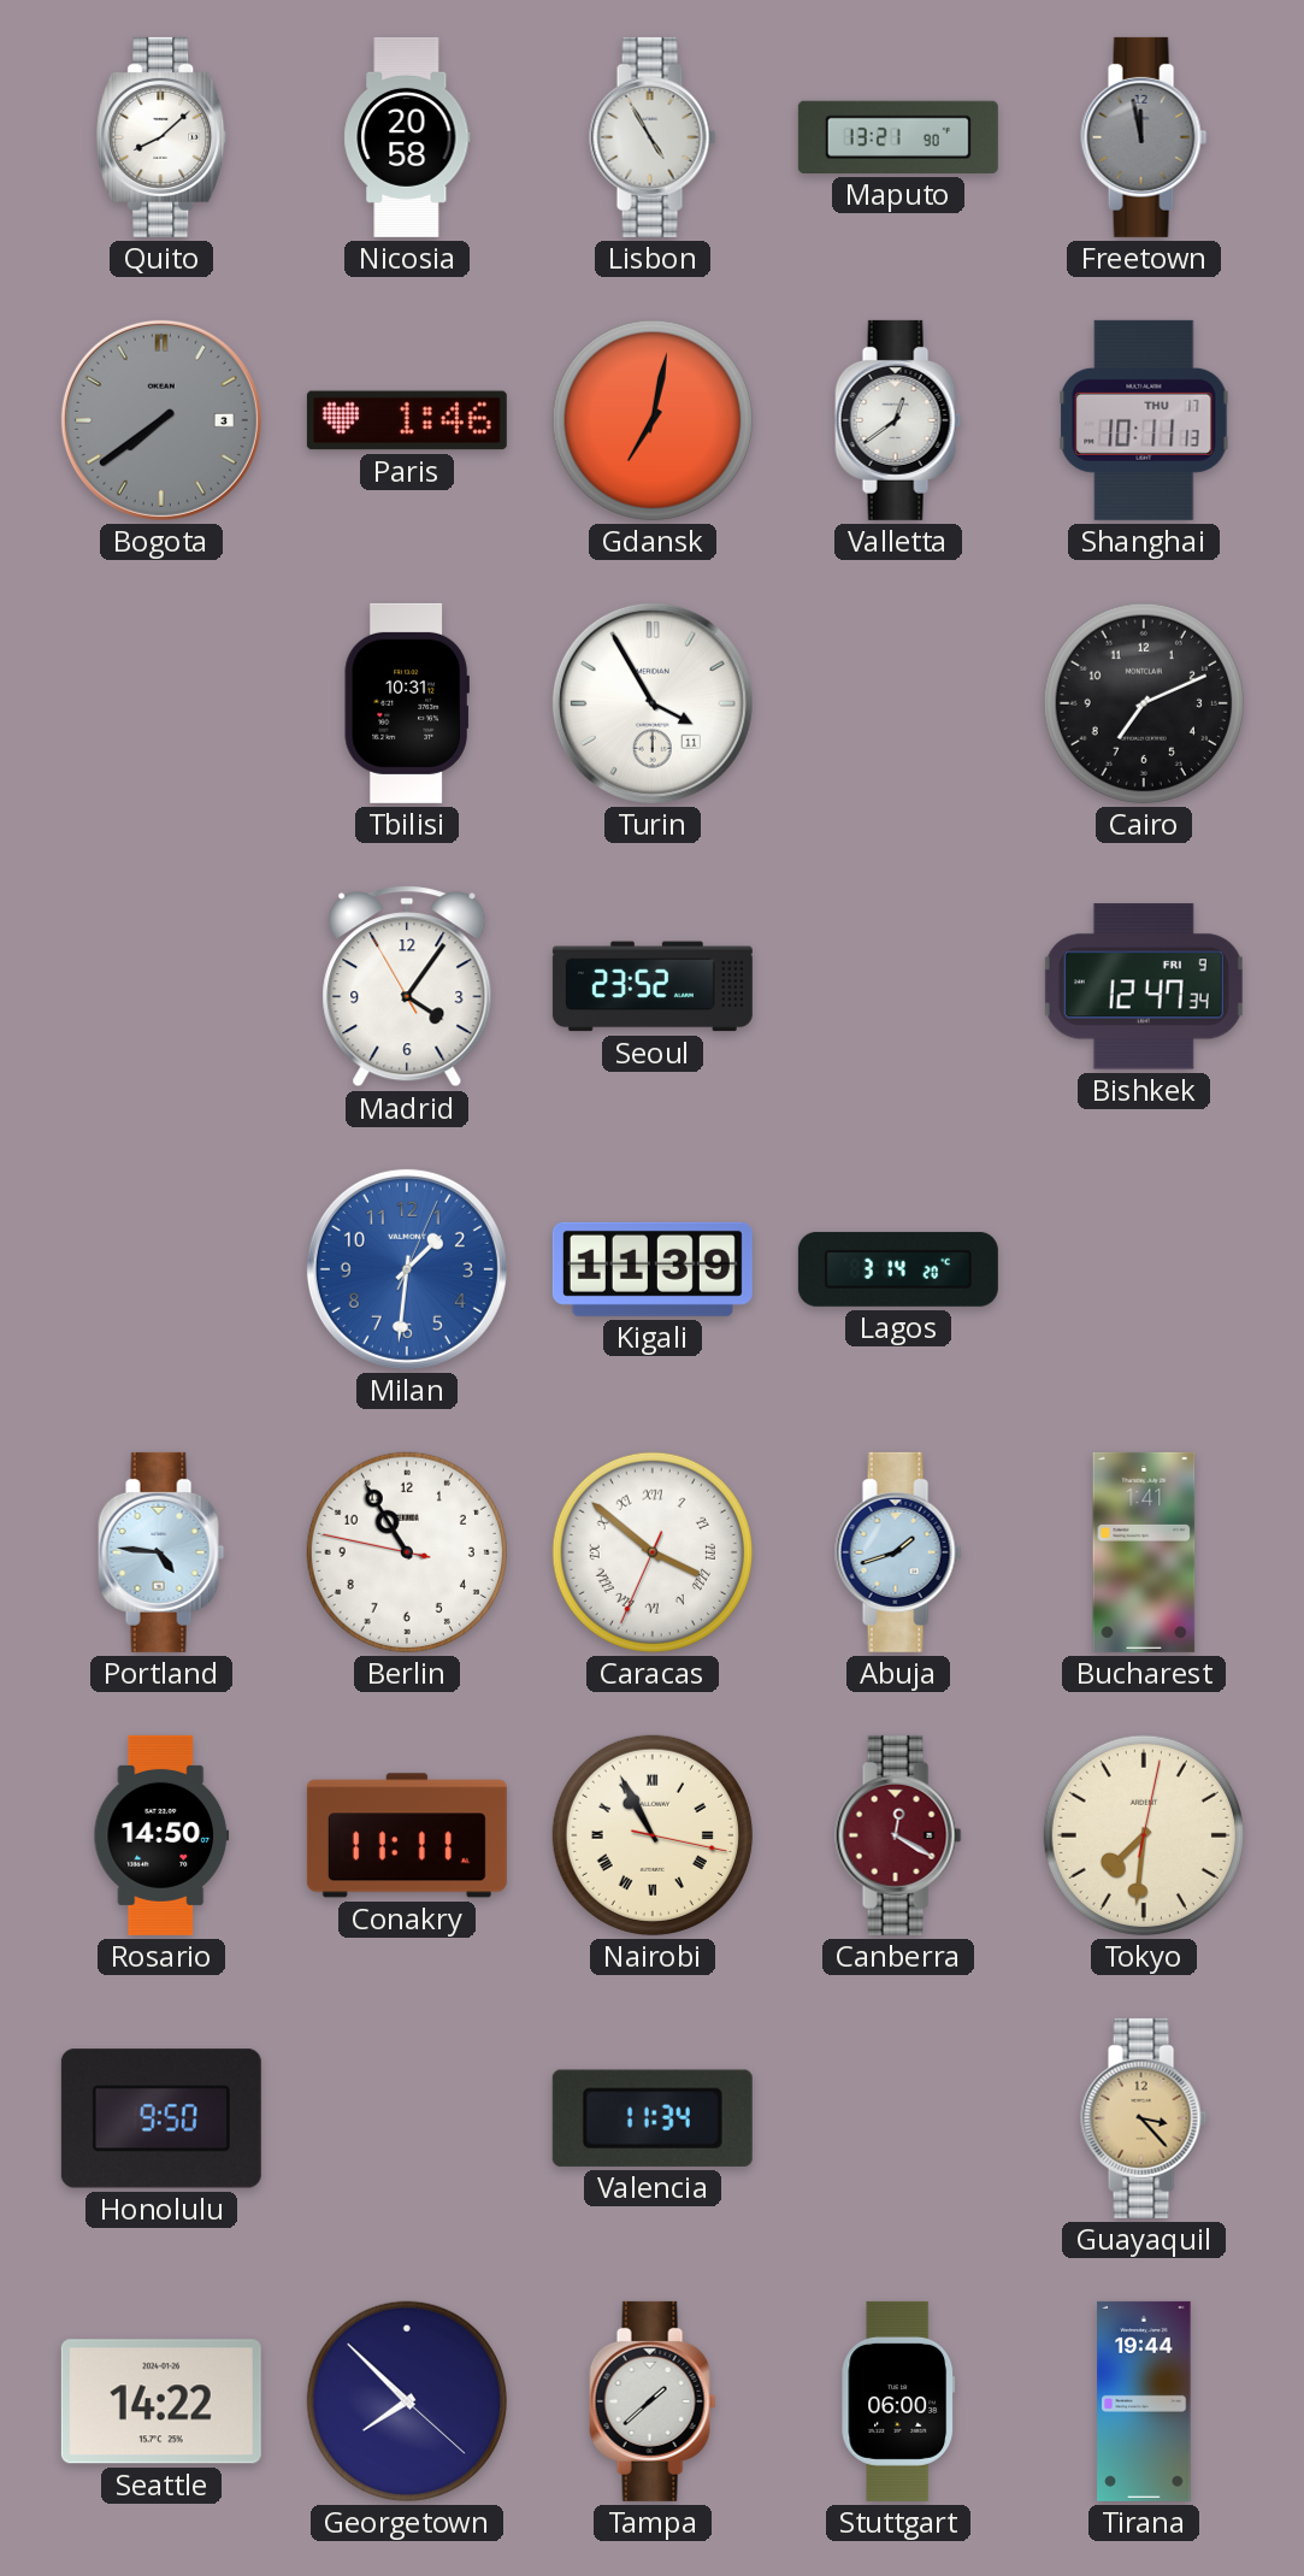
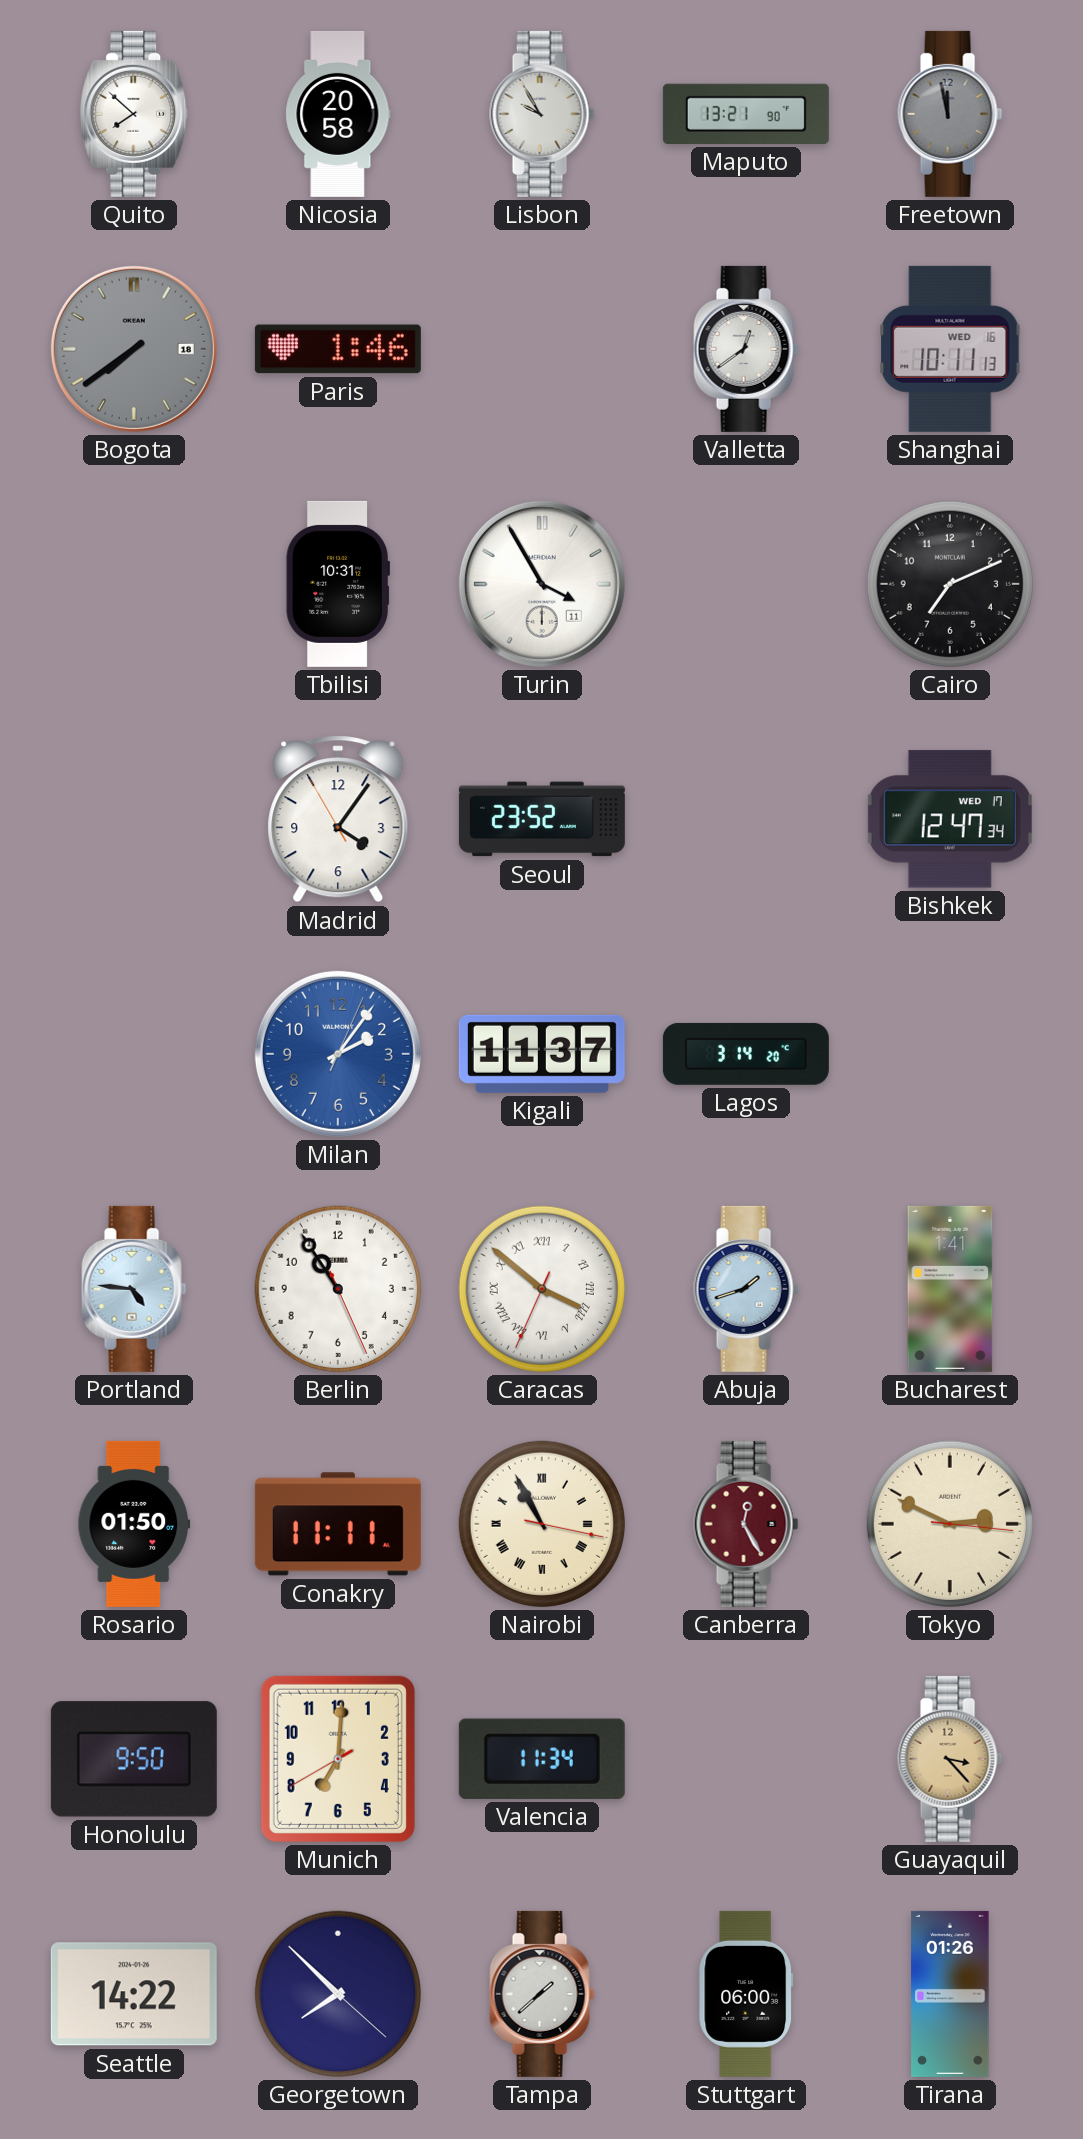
Quito: 8:08 -> 7:52
Lisbon: 4:55 -> 9:55
Bogota date: 3 -> 18
Gdansk: 7:02 -> none
Shanghai date: THU 17 -> WED 16
Bishkek date: FRI 9 -> WED 17
Milan: 1:31 -> 2:06
Kigali: 11:39 -> 11:37
Berlin: 10:54:47 -> 10:54:26
Rosario: 14:50 -> 01:50
Canberra: 12:20 -> 12:25
Tokyo: 7:31 -> 2:49
Munich: none -> 7:00
Tirana: 19:44 -> 01:26
